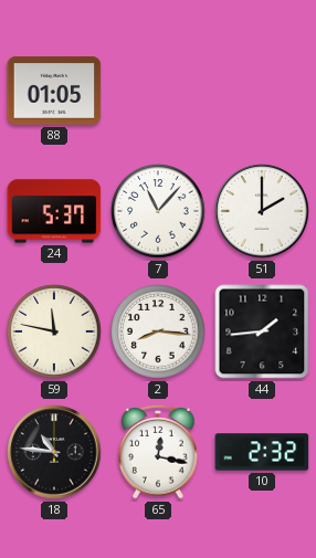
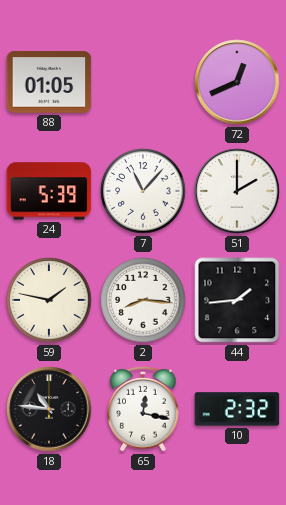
72: none -> 12:41
24: 5:37 -> 5:39
59: 11:47 -> 1:47
